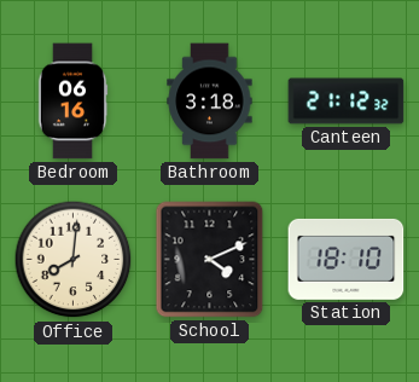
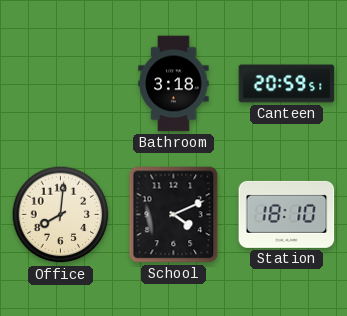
Bedroom: 06:16 -> none
Canteen: 21:12 -> 20:59
